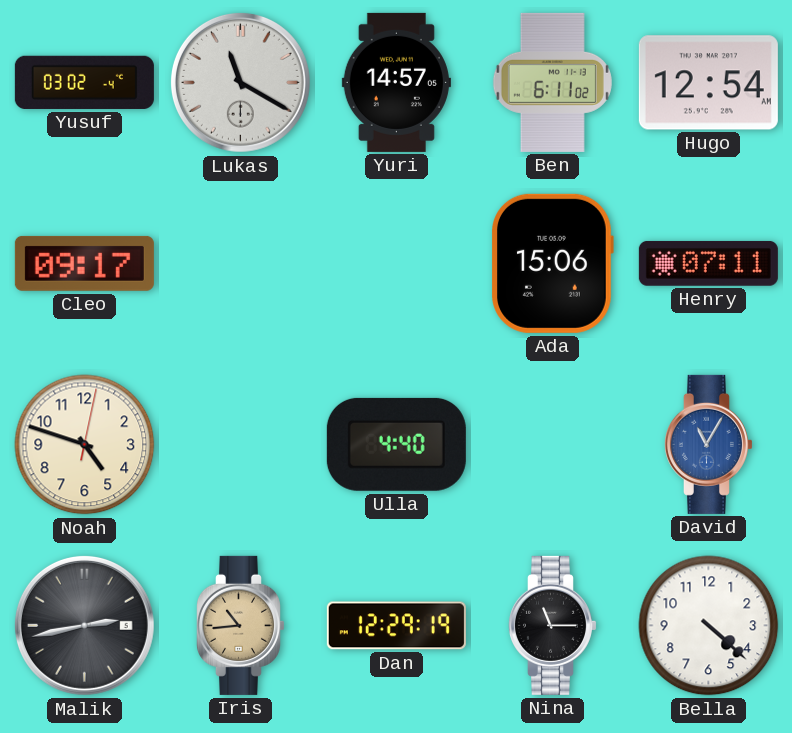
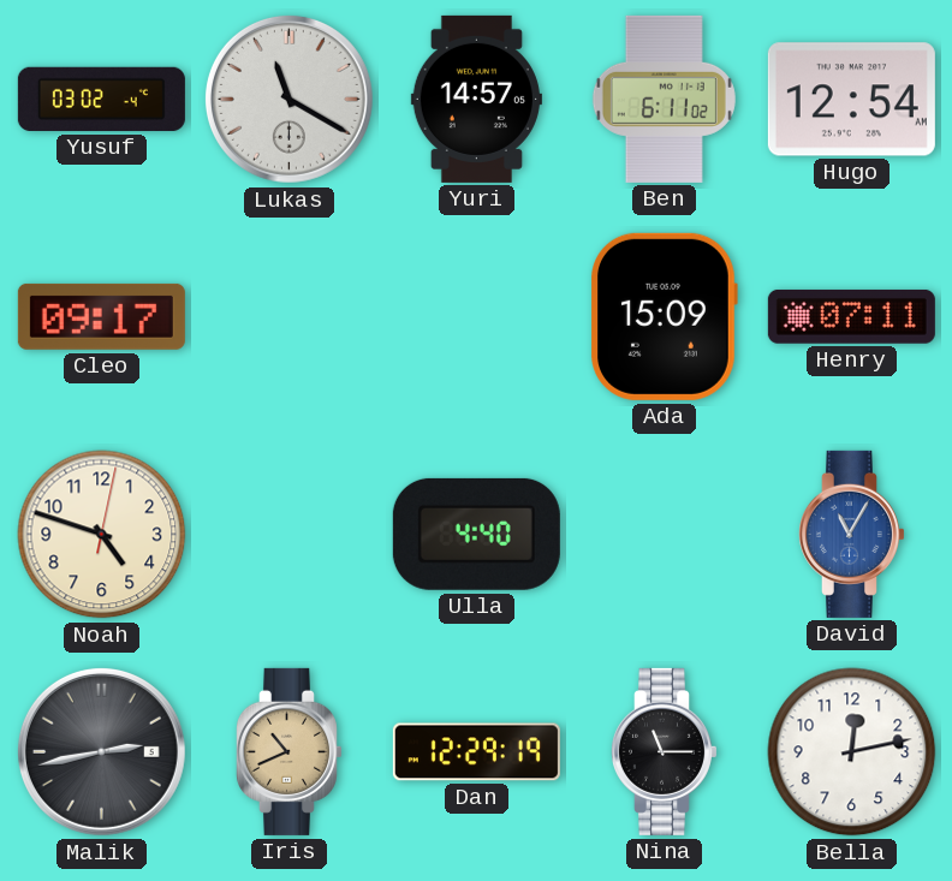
Ada: 15:06 -> 15:09
Iris: 10:44 -> 10:41
Bella: 4:22 -> 12:13
